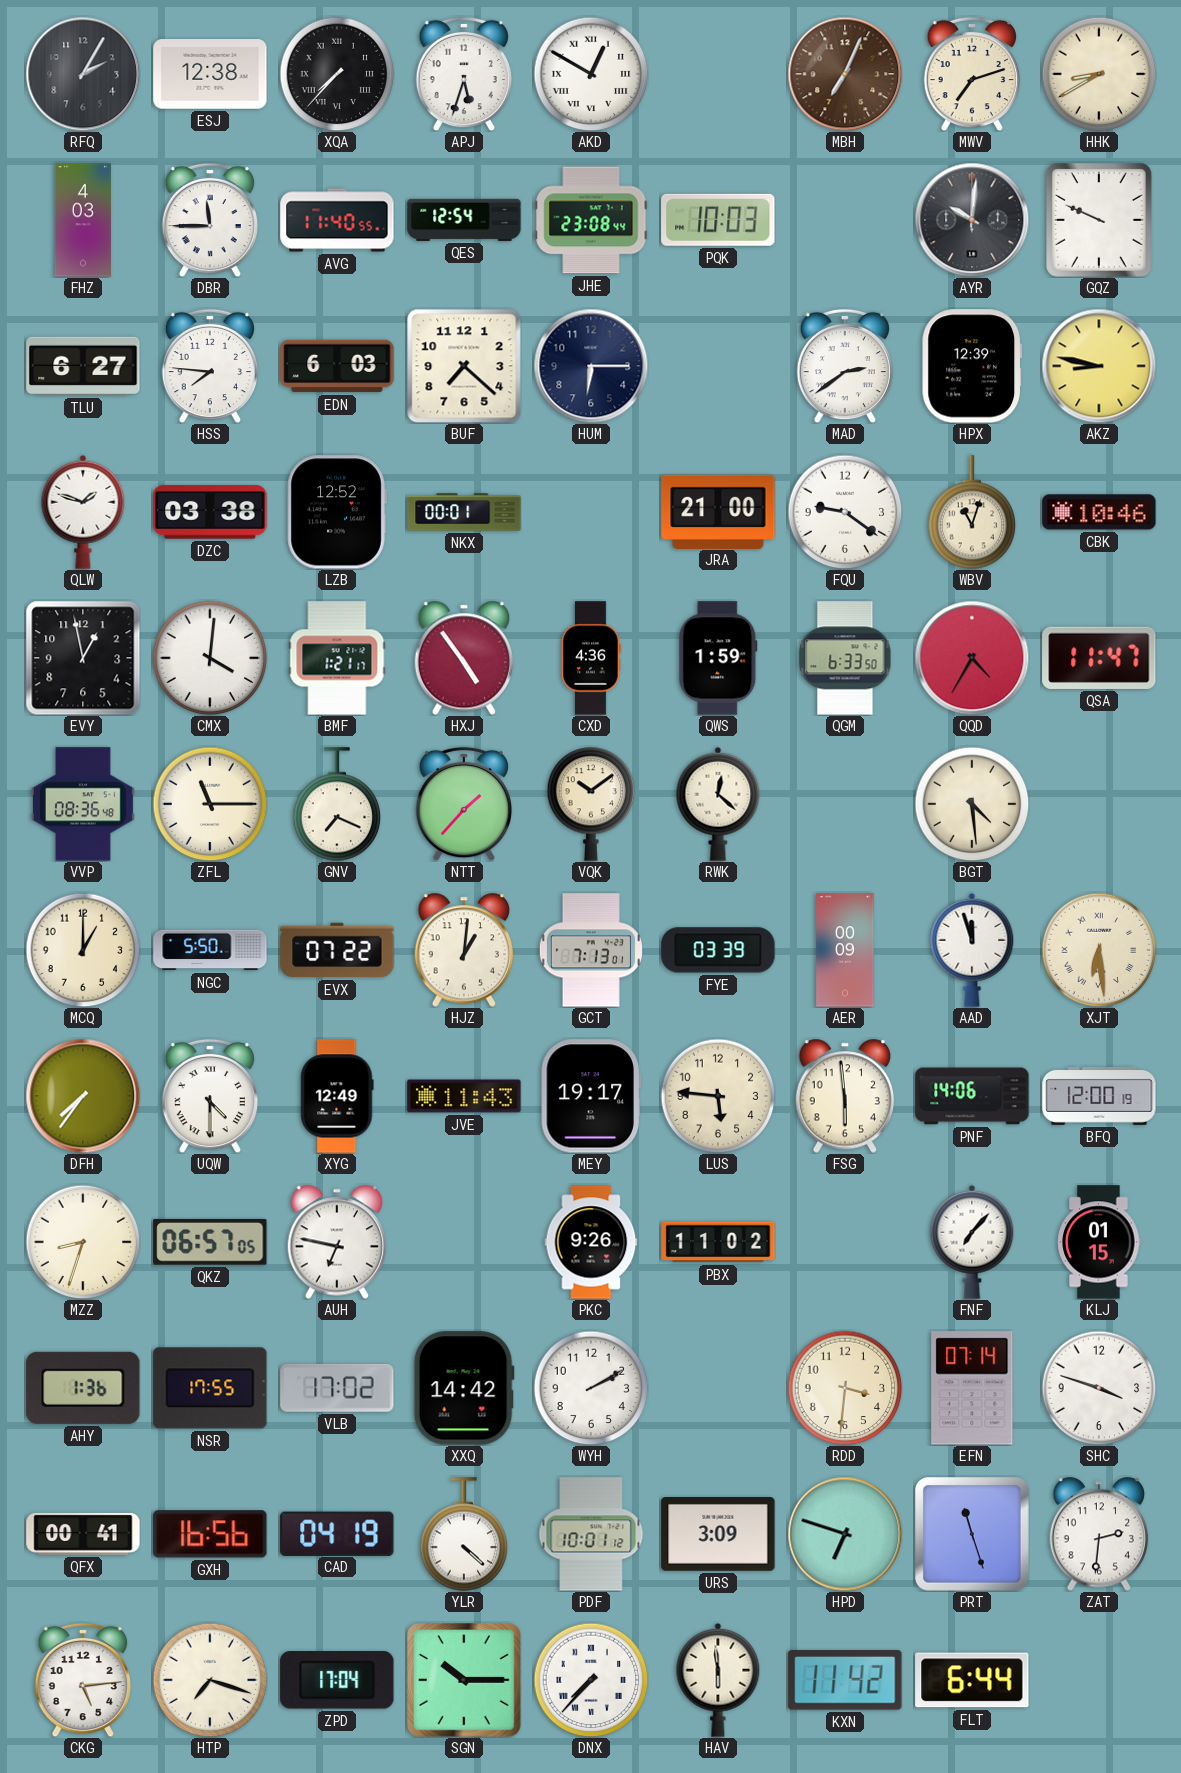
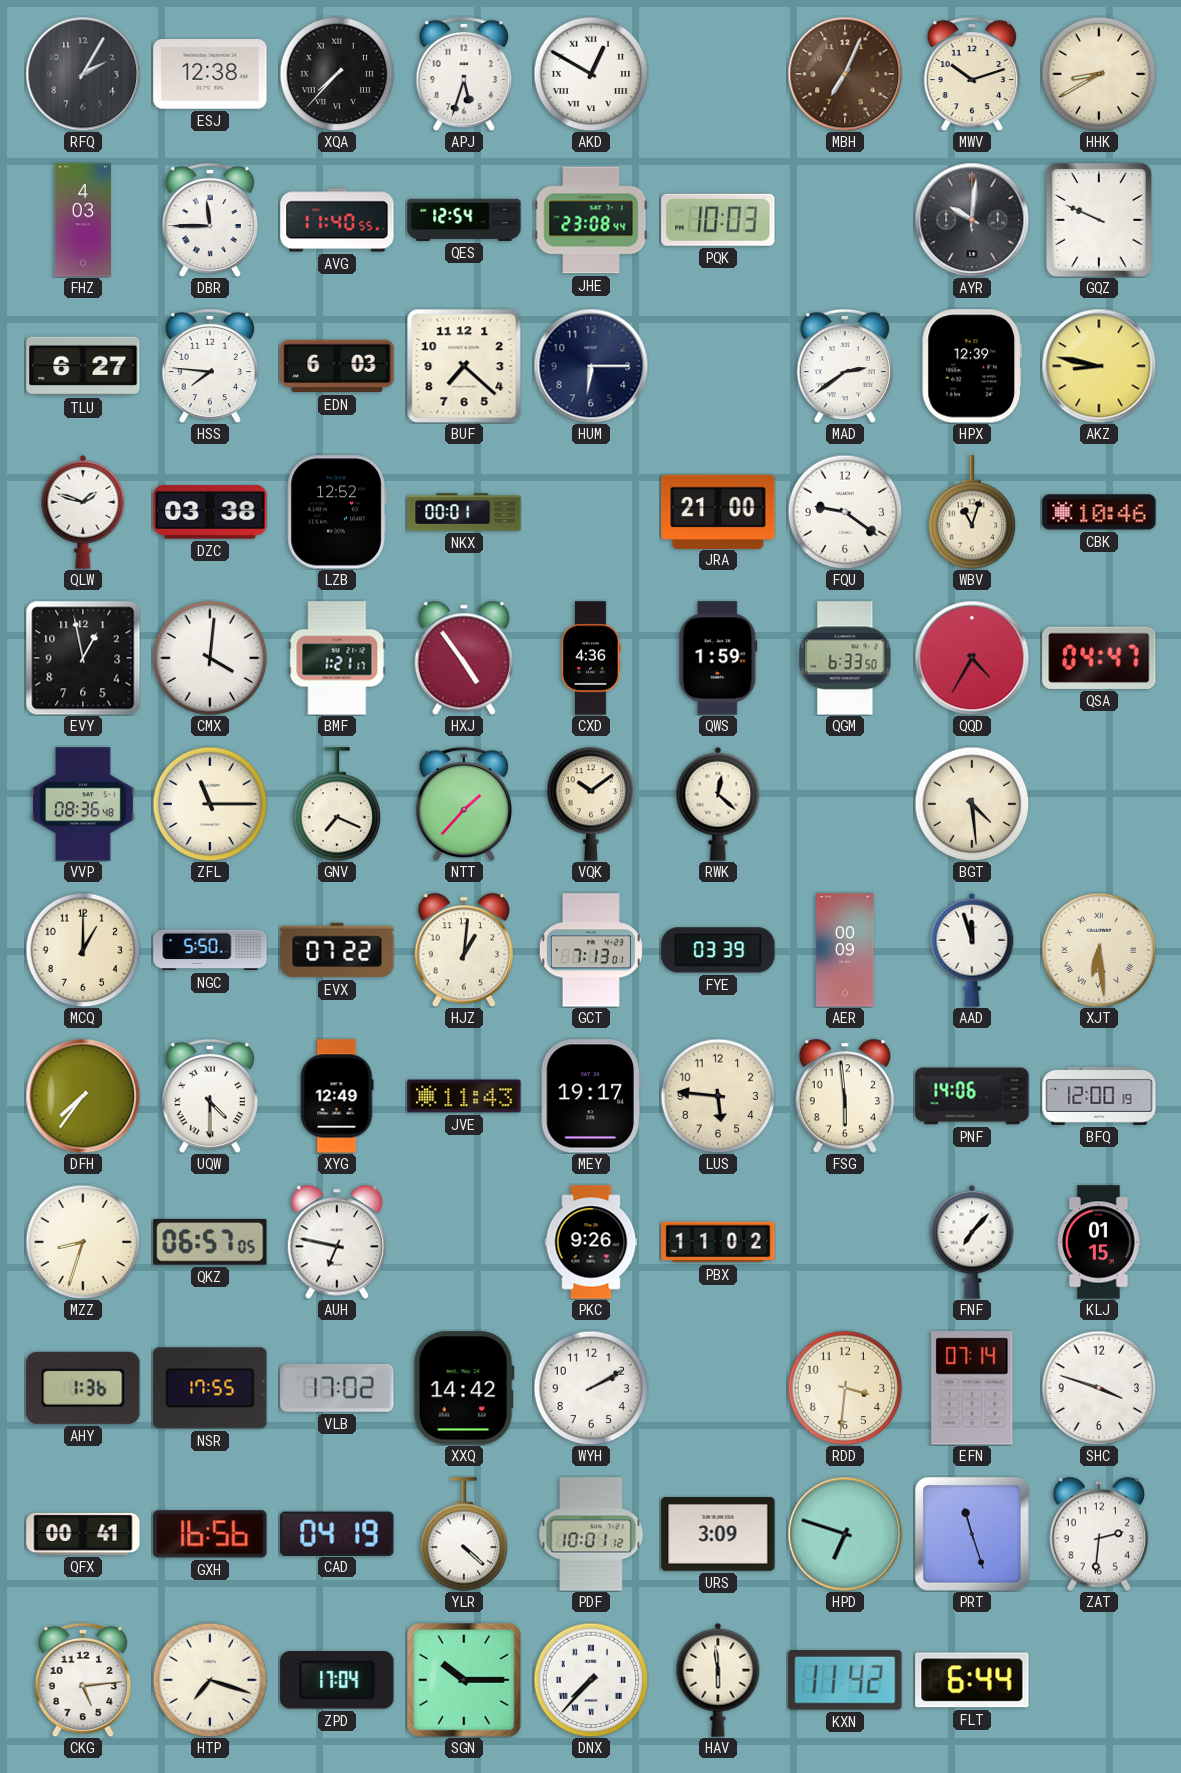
MWV: 7:12 -> 10:12
QSA: 11:47 -> 04:47
